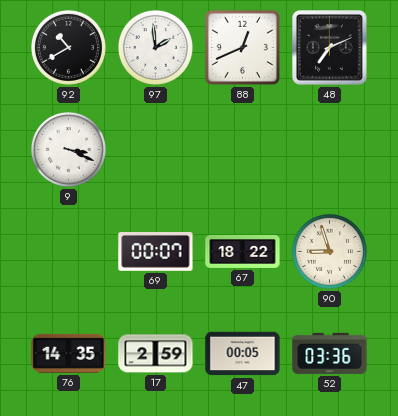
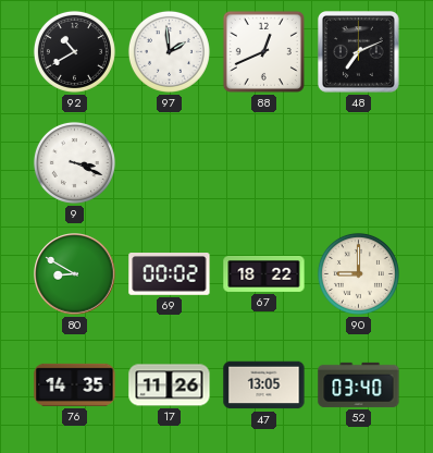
80: none -> 8:50
69: 00:07 -> 00:02
90: 8:57 -> 9:00
17: 2:59 -> 11:26
47: 00:05 -> 13:05
52: 03:36 -> 03:40
